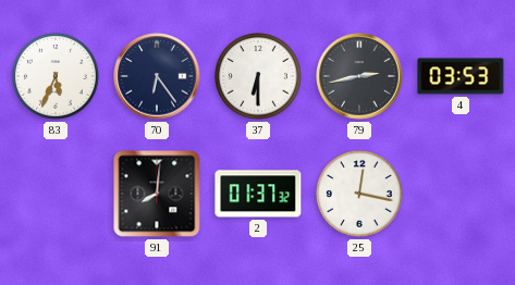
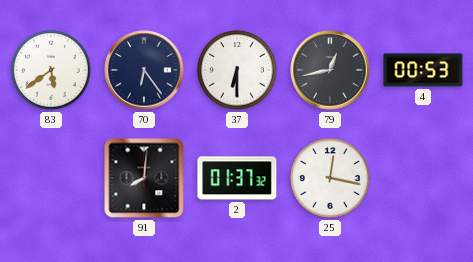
83: 5:34 -> 5:39
79: 2:43 -> 12:43
4: 03:53 -> 00:53
